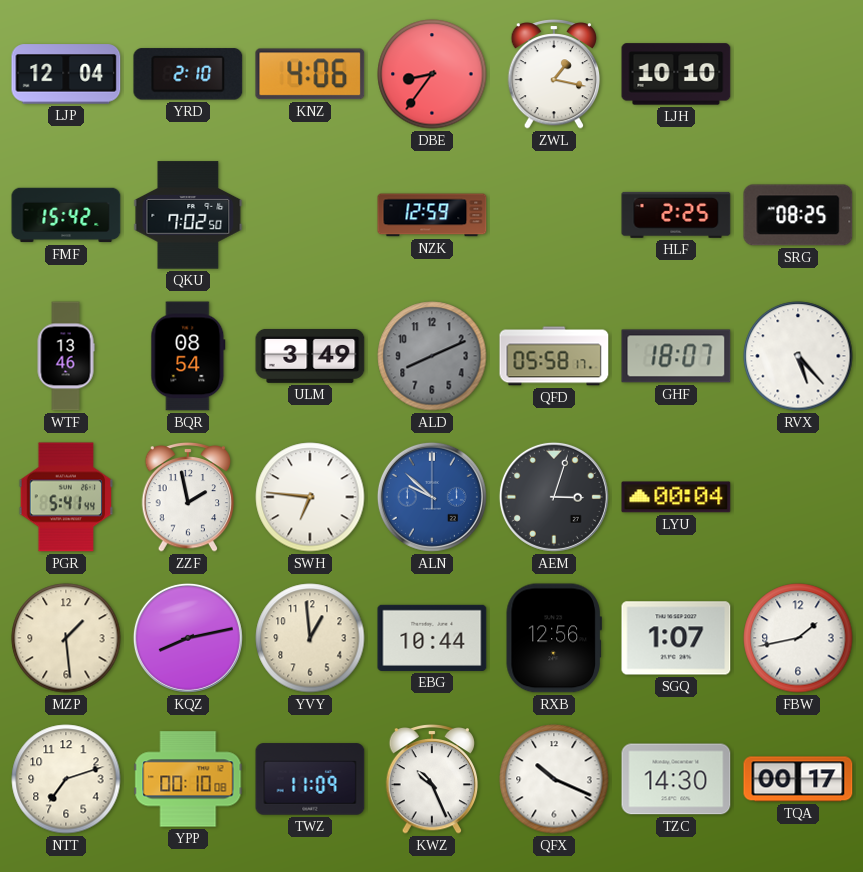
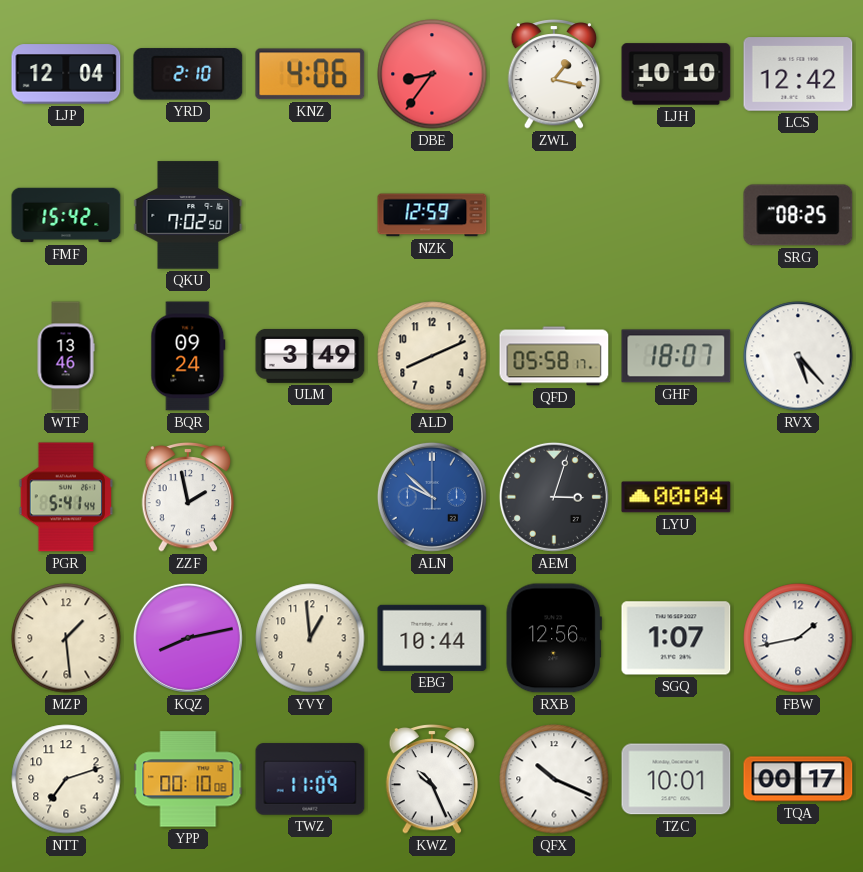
LCS: none -> 12:42
HLF: 2:25 -> none
BQR: 08:54 -> 09:24
ALD dial: grey -> cream
SWH: 6:46 -> none
TZC: 14:30 -> 10:01
